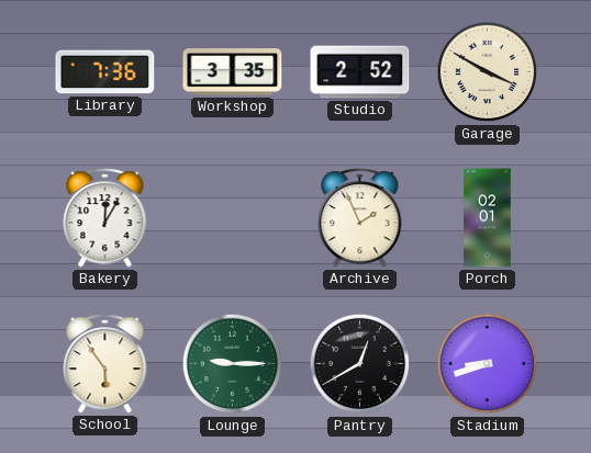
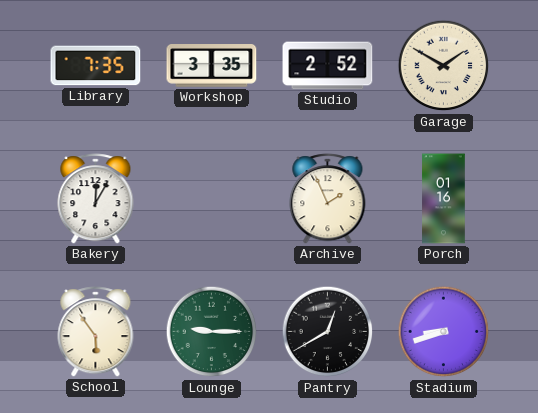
Library: 7:36 -> 7:35
Garage: 3:50 -> 1:50
Porch: 02:01 -> 01:16
